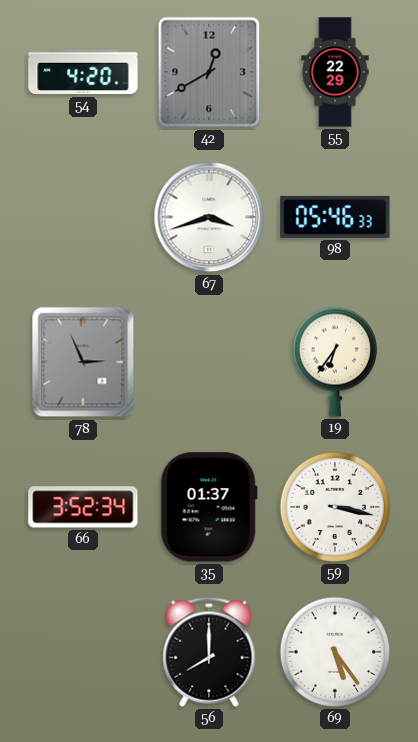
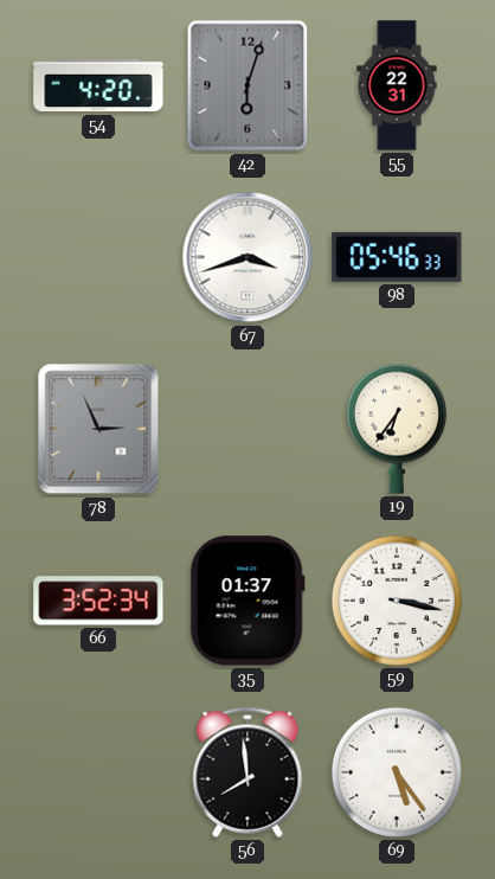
42: 12:40 -> 6:03
55: 22:29 -> 22:31
56: 8:00 -> 7:59
